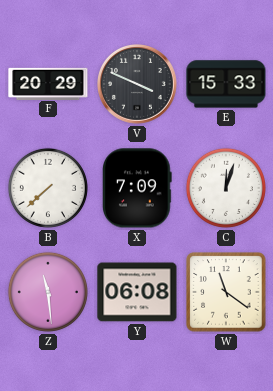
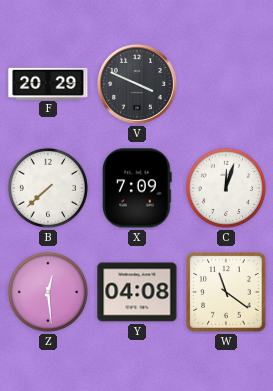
E: 15:33 -> none
Z: 11:29 -> 12:29
Y: 06:08 -> 04:08
